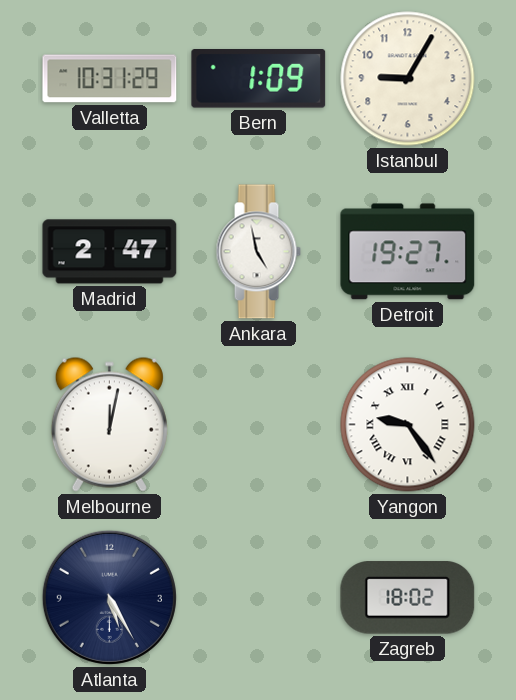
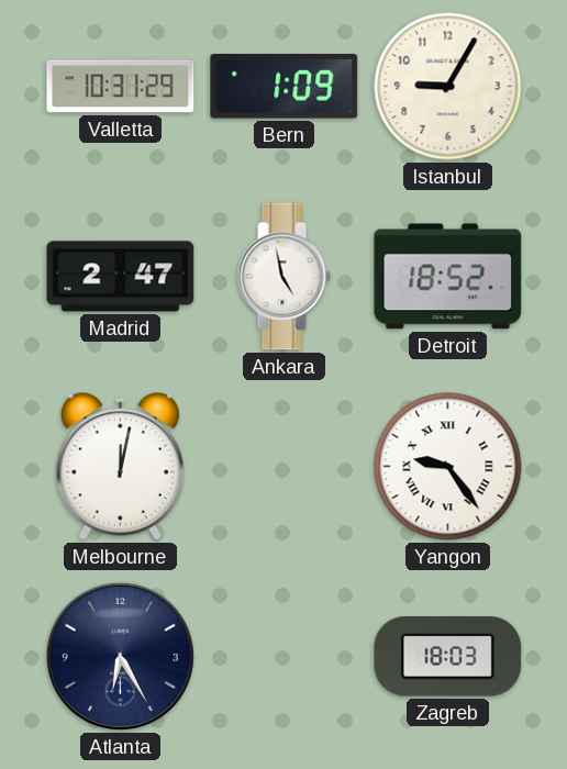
Detroit: 19:27 -> 18:52
Atlanta: 5:25 -> 6:25
Zagreb: 18:02 -> 18:03
